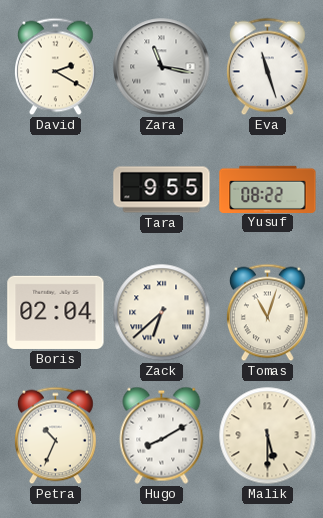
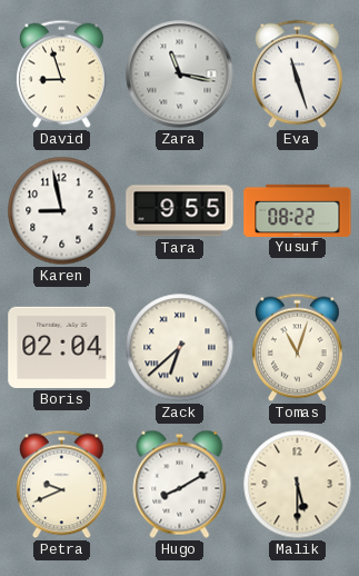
David: 2:20 -> 8:57
Karen: none -> 8:58
Petra: 10:34 -> 9:41
